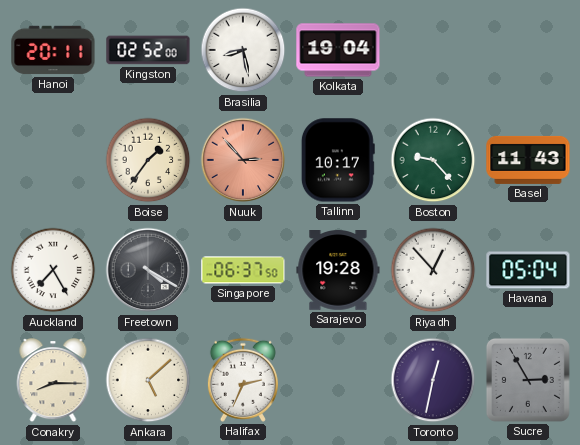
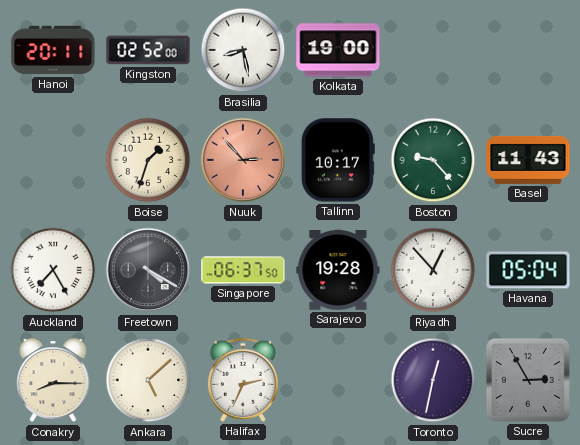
Kolkata: 19:04 -> 19:00
Boise: 1:36 -> 1:33
